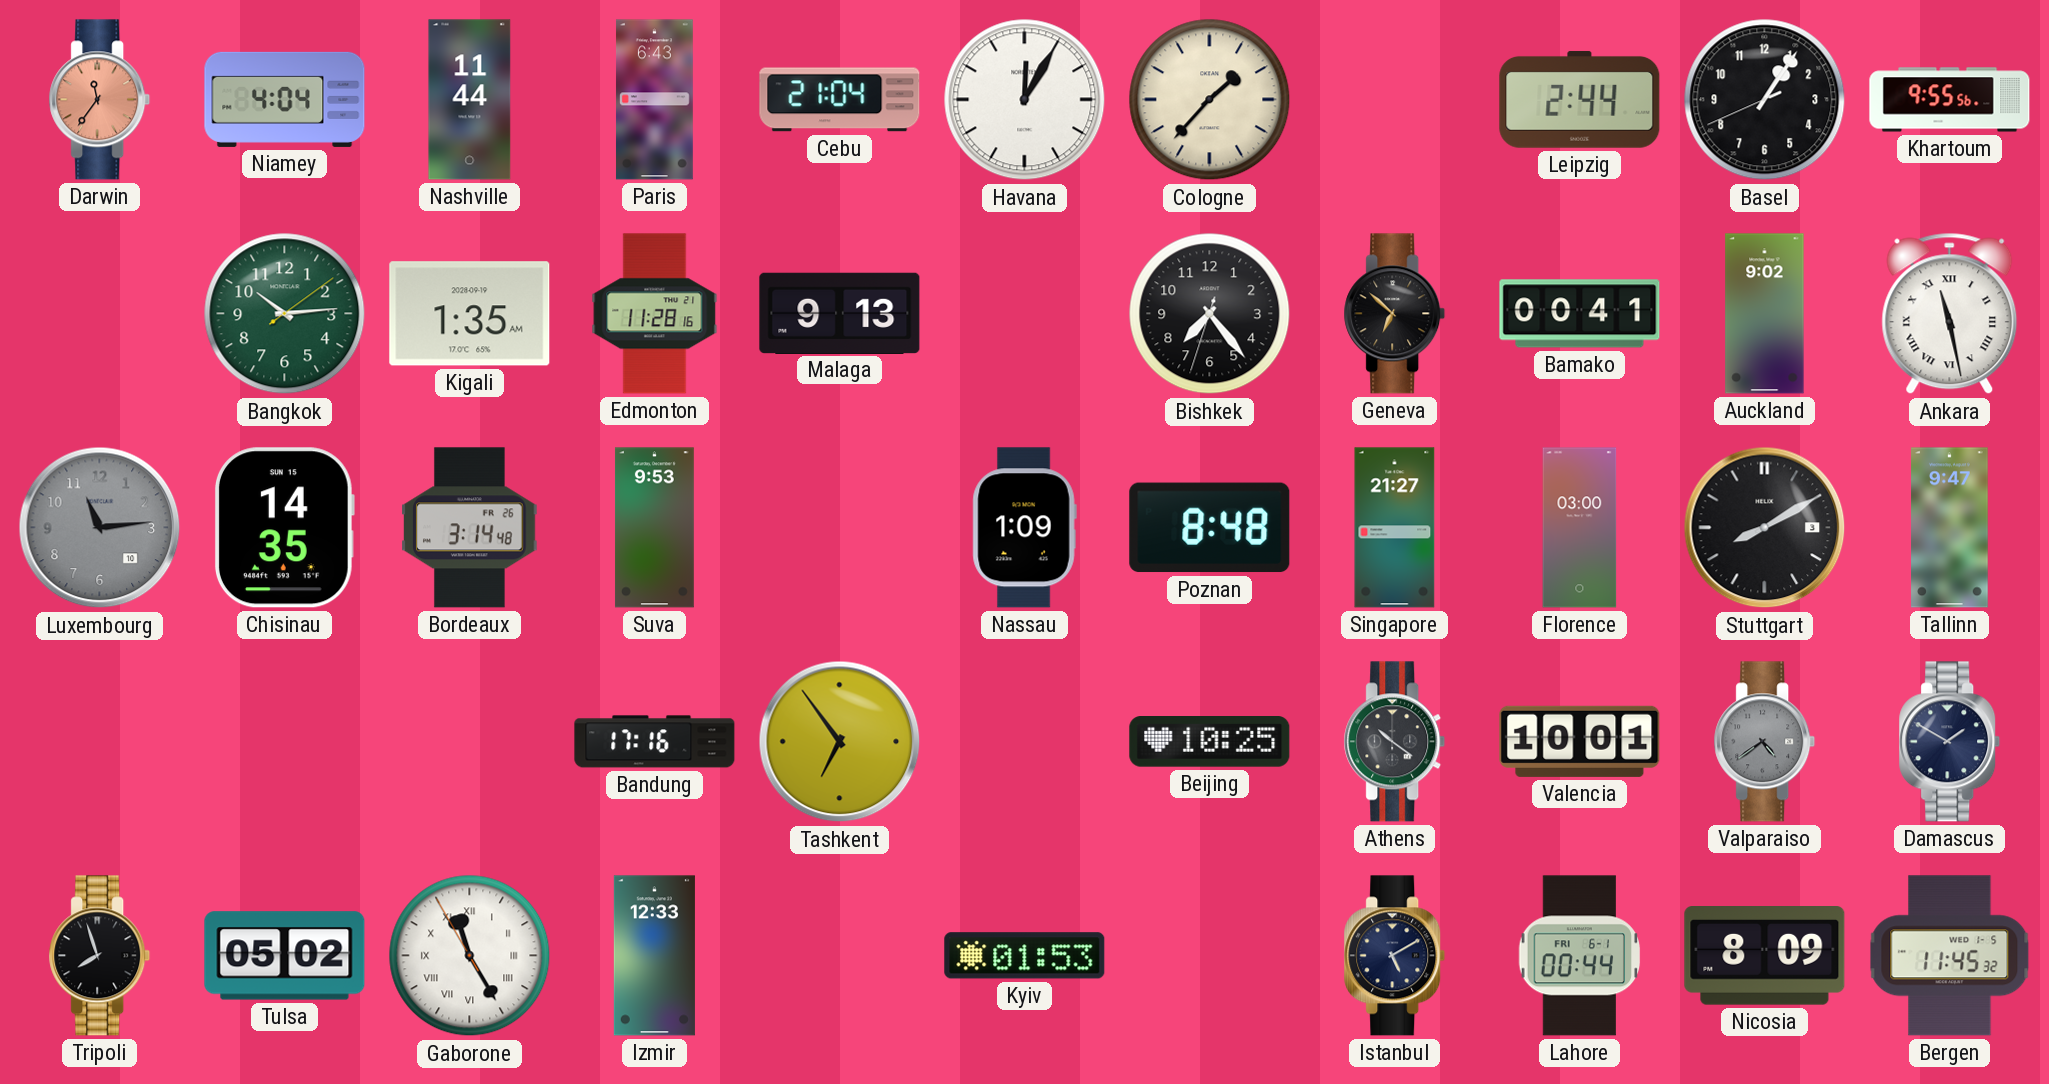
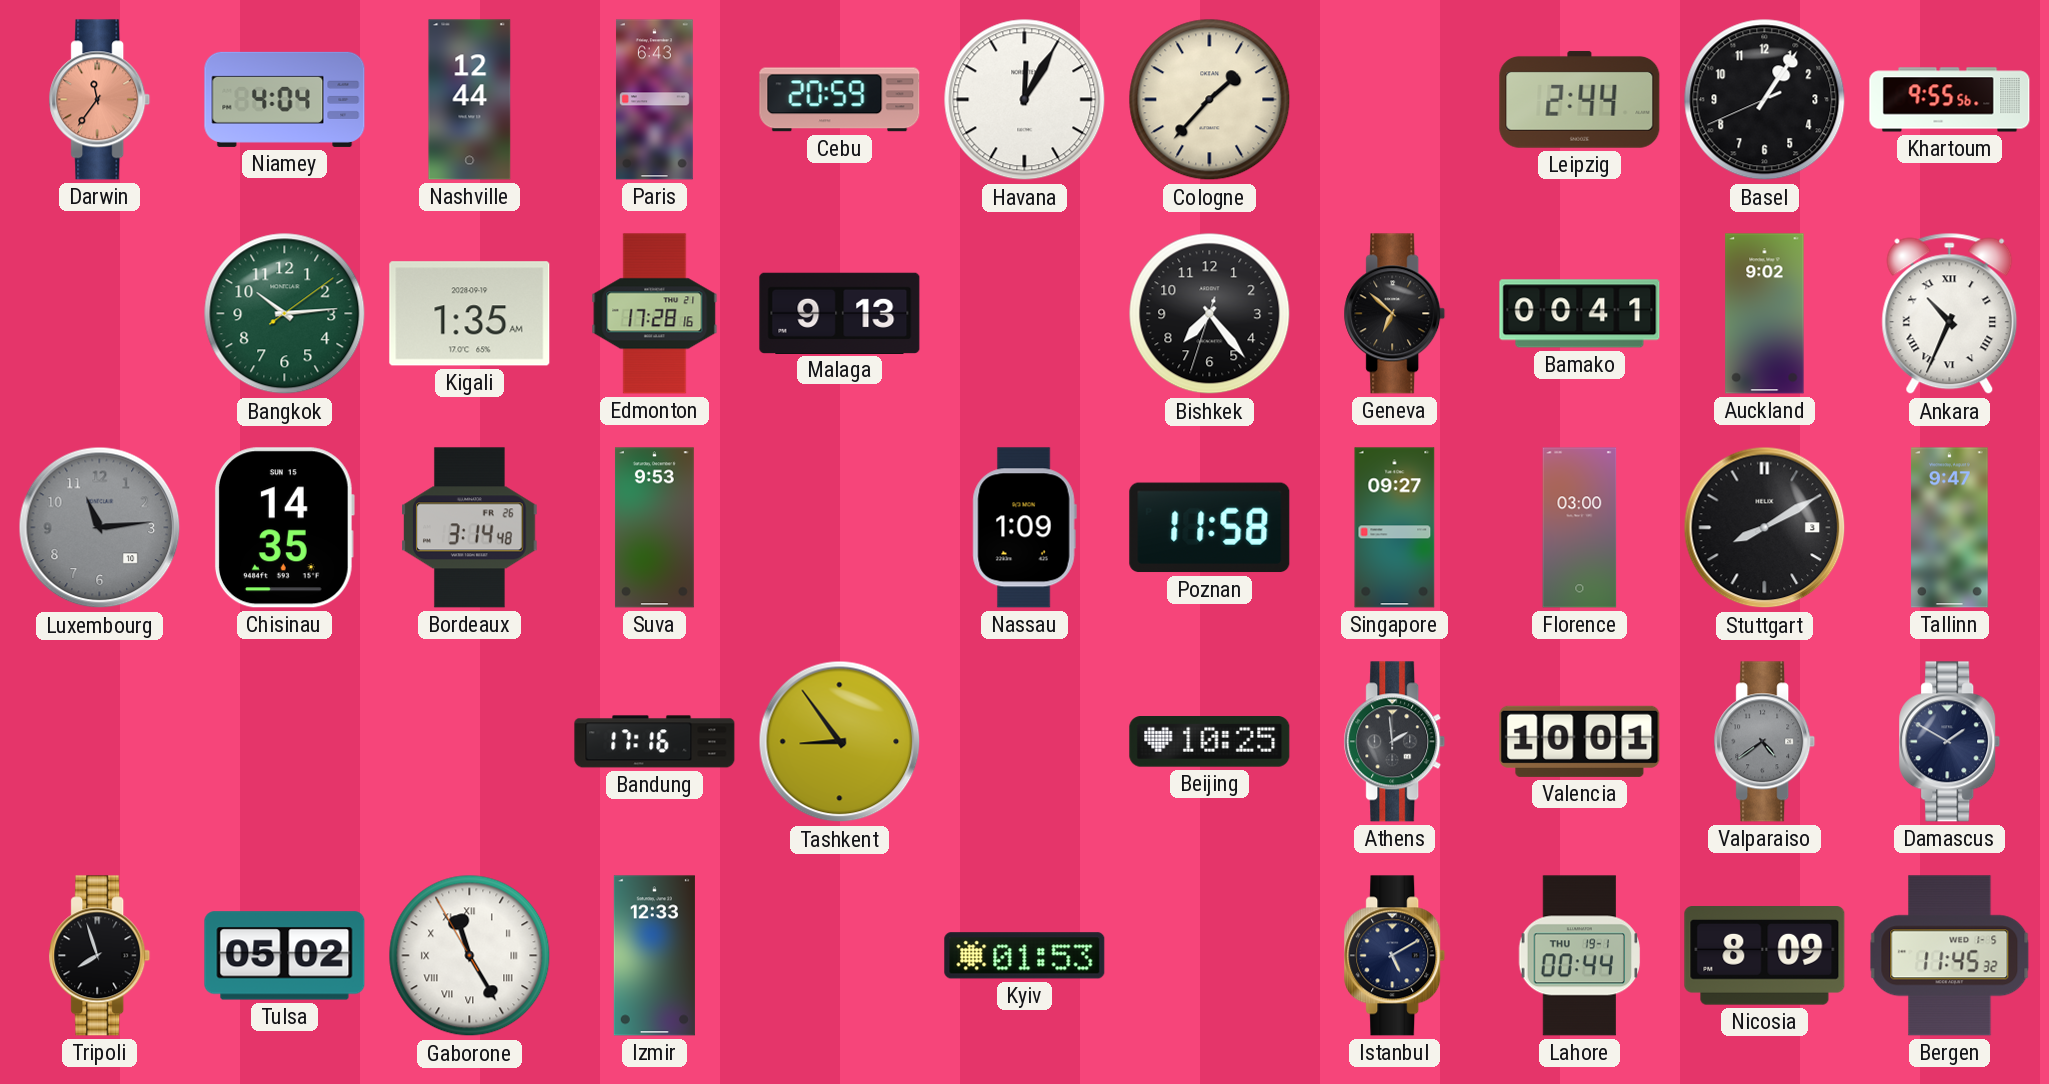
Nashville: 11:44 -> 12:44
Cebu: 21:04 -> 20:59
Edmonton: 11:28 -> 17:28
Ankara: 11:28 -> 10:34
Poznan: 8:48 -> 11:58
Singapore: 21:27 -> 09:27
Tashkent: 6:54 -> 8:54
Athens: 10:21 -> 1:59
Lahore date: FRI 6-1 -> THU 19-1
